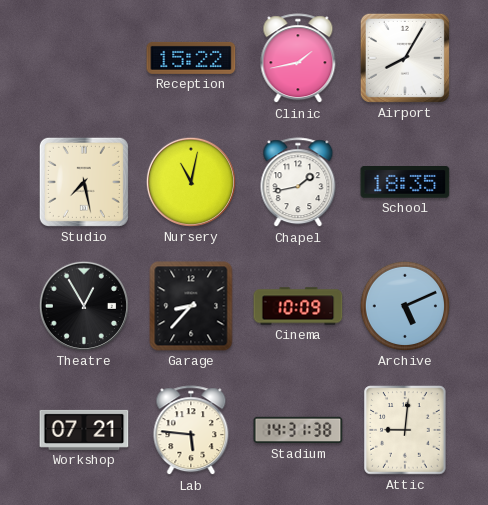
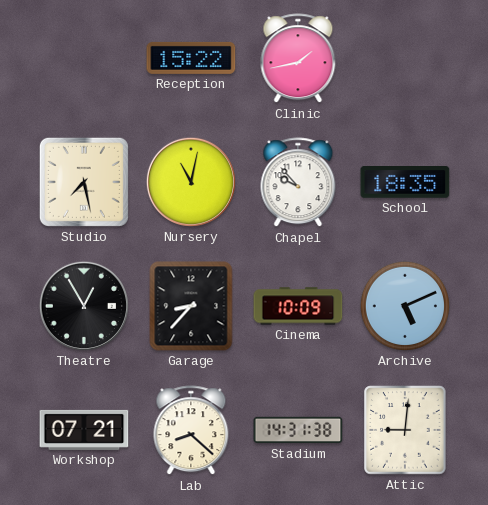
Airport: 8:05 -> none
Chapel: 1:43 -> 9:53
Lab: 5:46 -> 8:22
